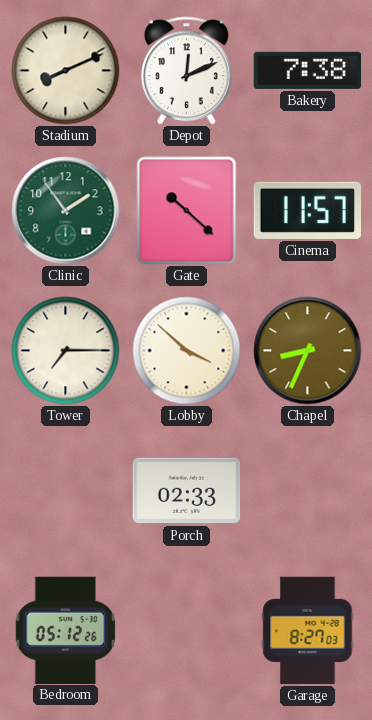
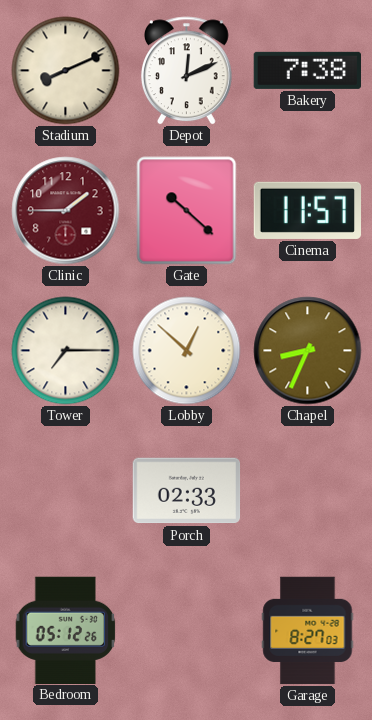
Clinic: 1:54 -> 1:45
Clinic dial: green -> burgundy
Lobby: 3:52 -> 12:52
